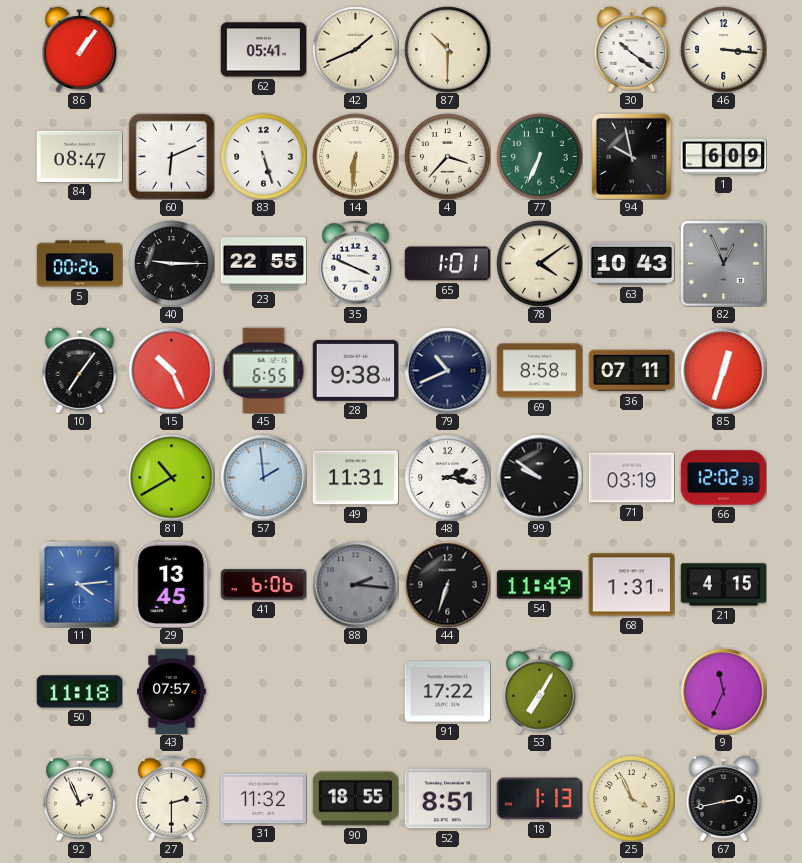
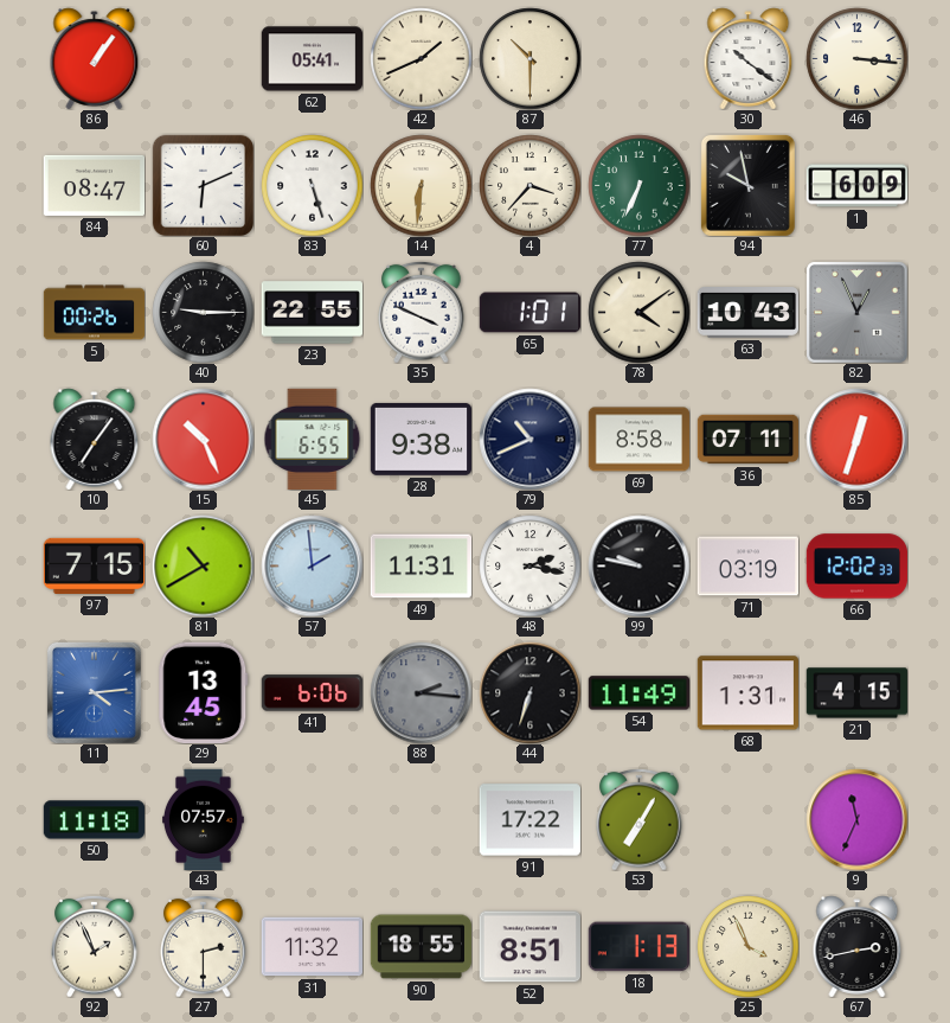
97: none -> 7:15
99: 9:51 -> 9:47
